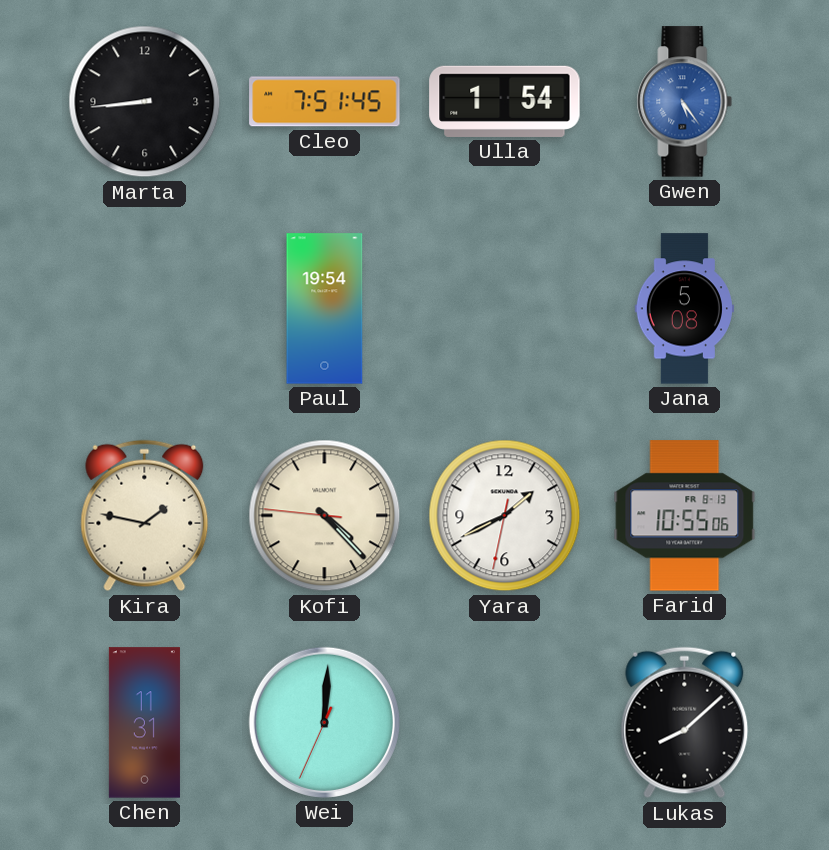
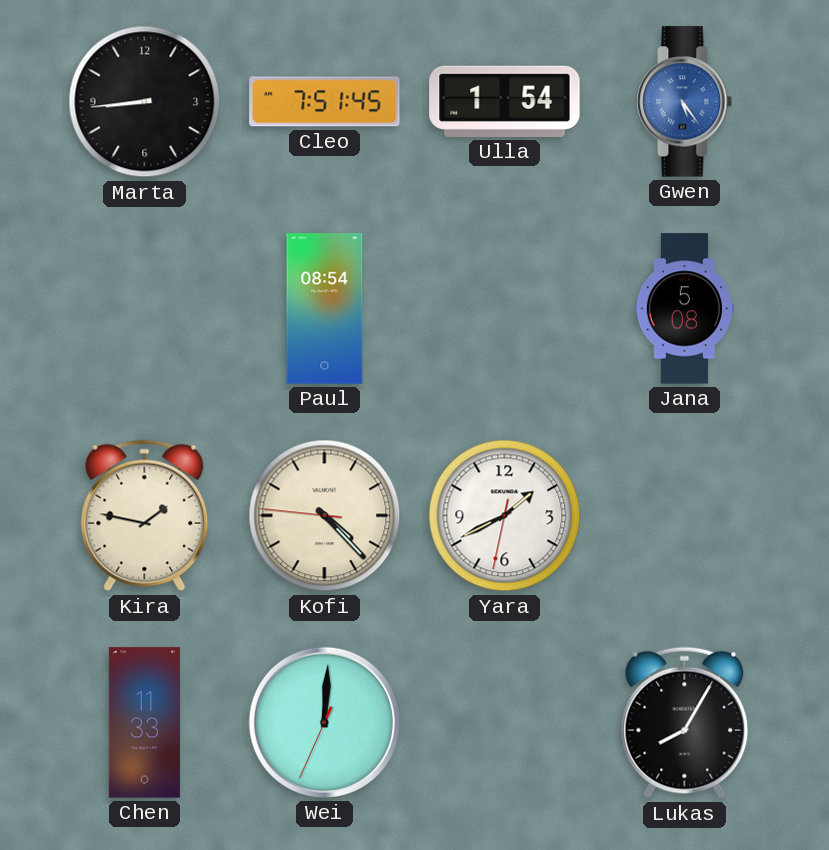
Paul: 19:54 -> 08:54
Farid: 10:55 -> none
Chen: 11:31 -> 11:33
Lukas: 8:08 -> 8:05
